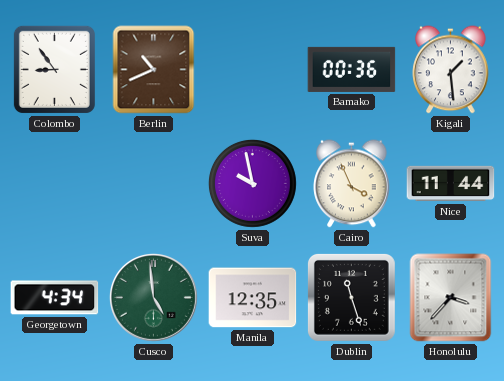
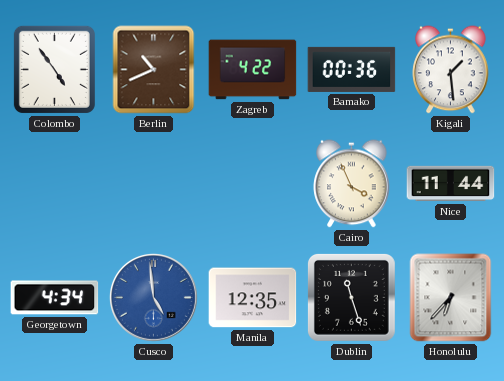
Colombo: 8:54 -> 4:54
Zagreb: none -> 4:22
Suva: 9:58 -> none
Cusco dial: green -> blue
Honolulu: 3:37 -> 6:37
